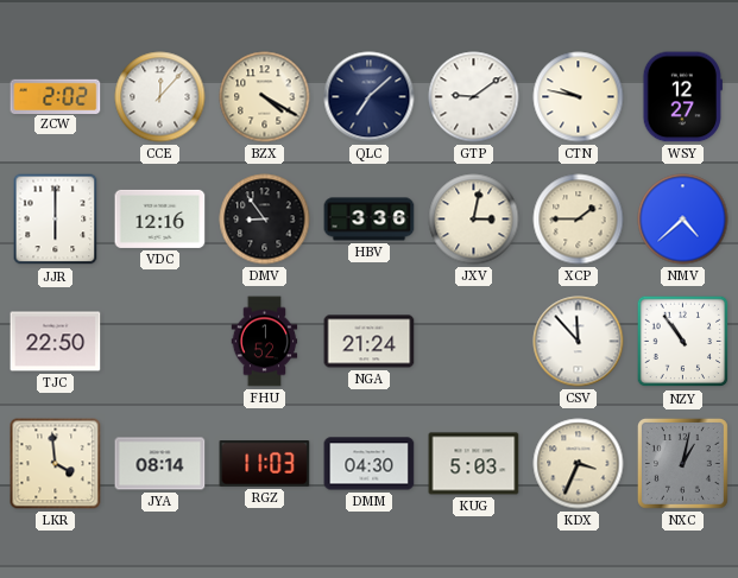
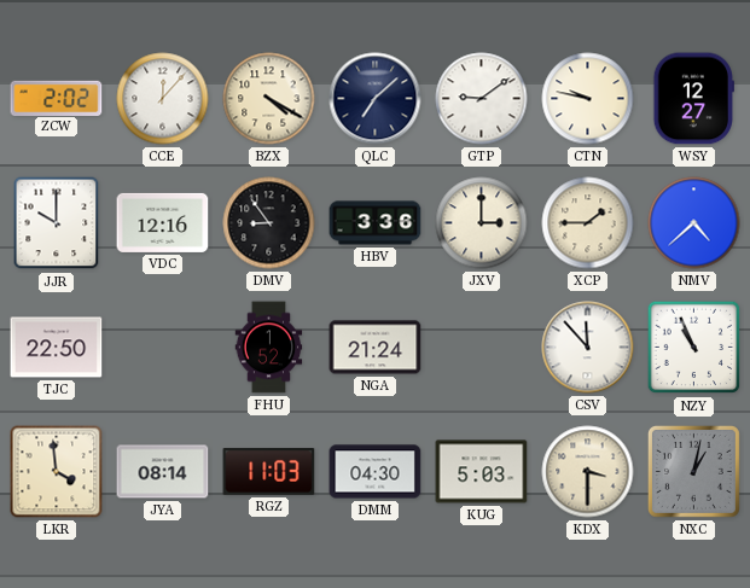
JJR: 6:00 -> 10:00
JXV: 3:02 -> 3:00
NZY: 10:54 -> 10:56
KDX: 3:34 -> 3:30
